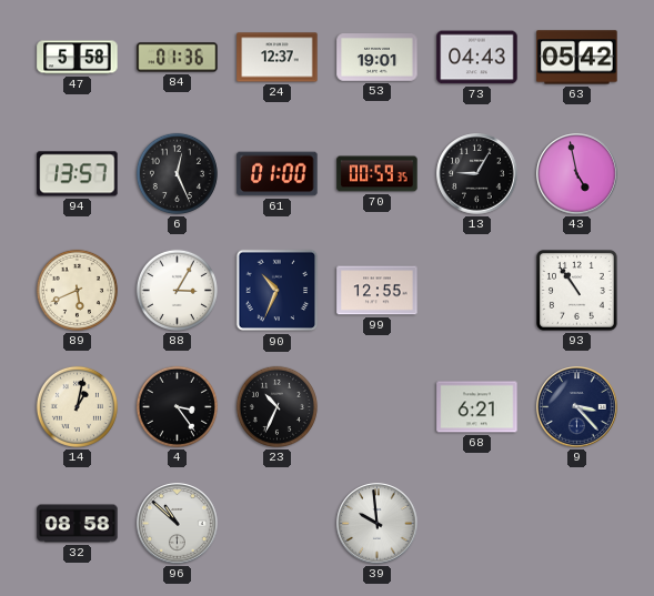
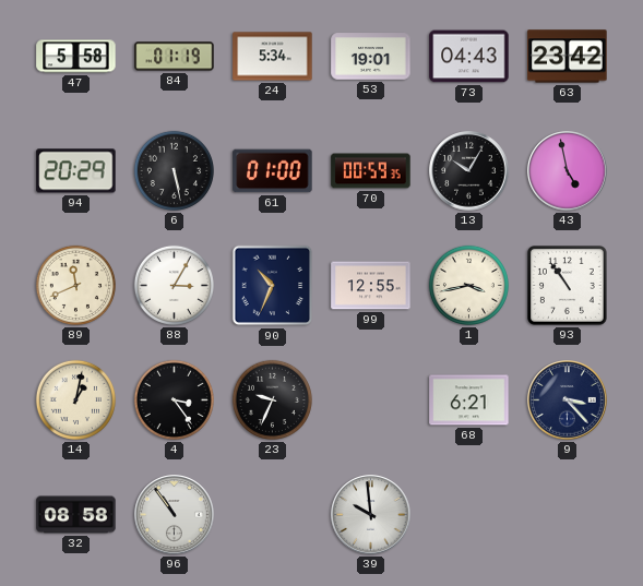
84: 01:36 -> 01:19
24: 12:37 -> 5:34
63: 05:42 -> 23:42
94: 13:57 -> 20:29
6: 12:26 -> 5:28
13: 9:05 -> 10:05
89: 5:41 -> 11:41
1: none -> 3:43
23: 10:34 -> 9:34
96: 10:52 -> 10:54
